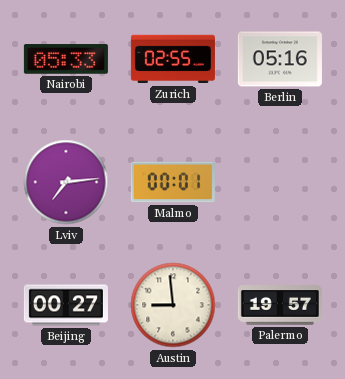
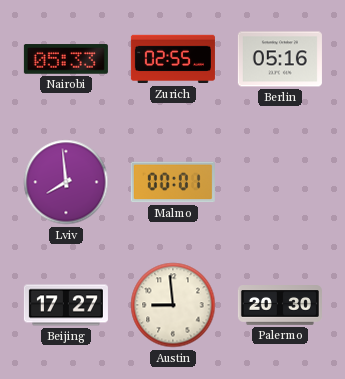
Lviv: 7:14 -> 7:59
Beijing: 00:27 -> 17:27
Palermo: 19:57 -> 20:30
